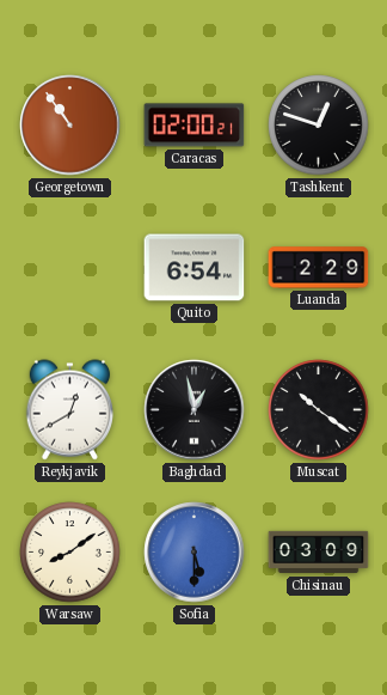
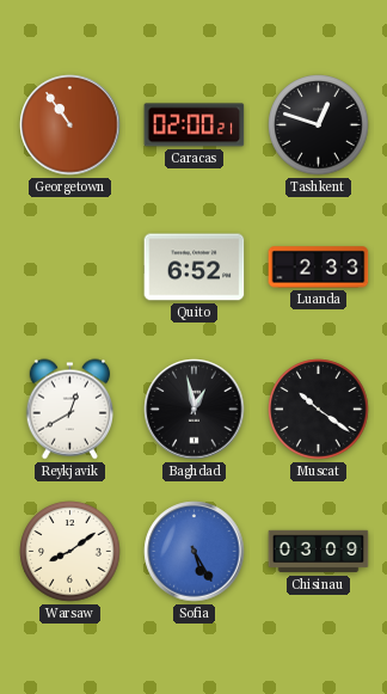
Quito: 6:54 -> 6:52
Luanda: 2:29 -> 2:33
Sofia: 5:30 -> 5:25
